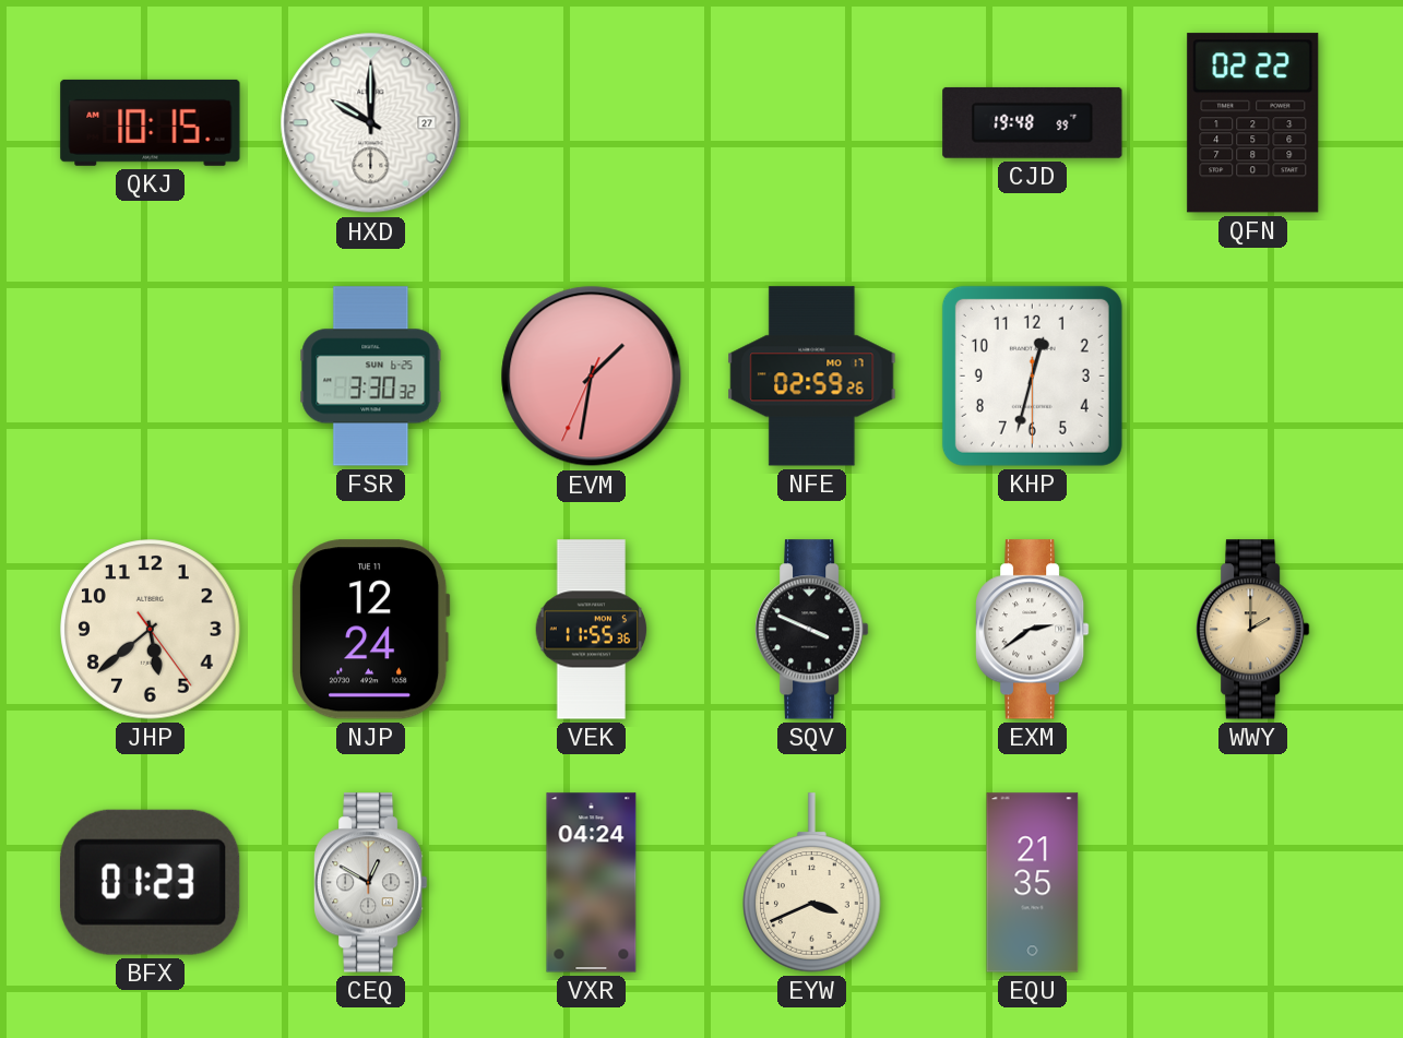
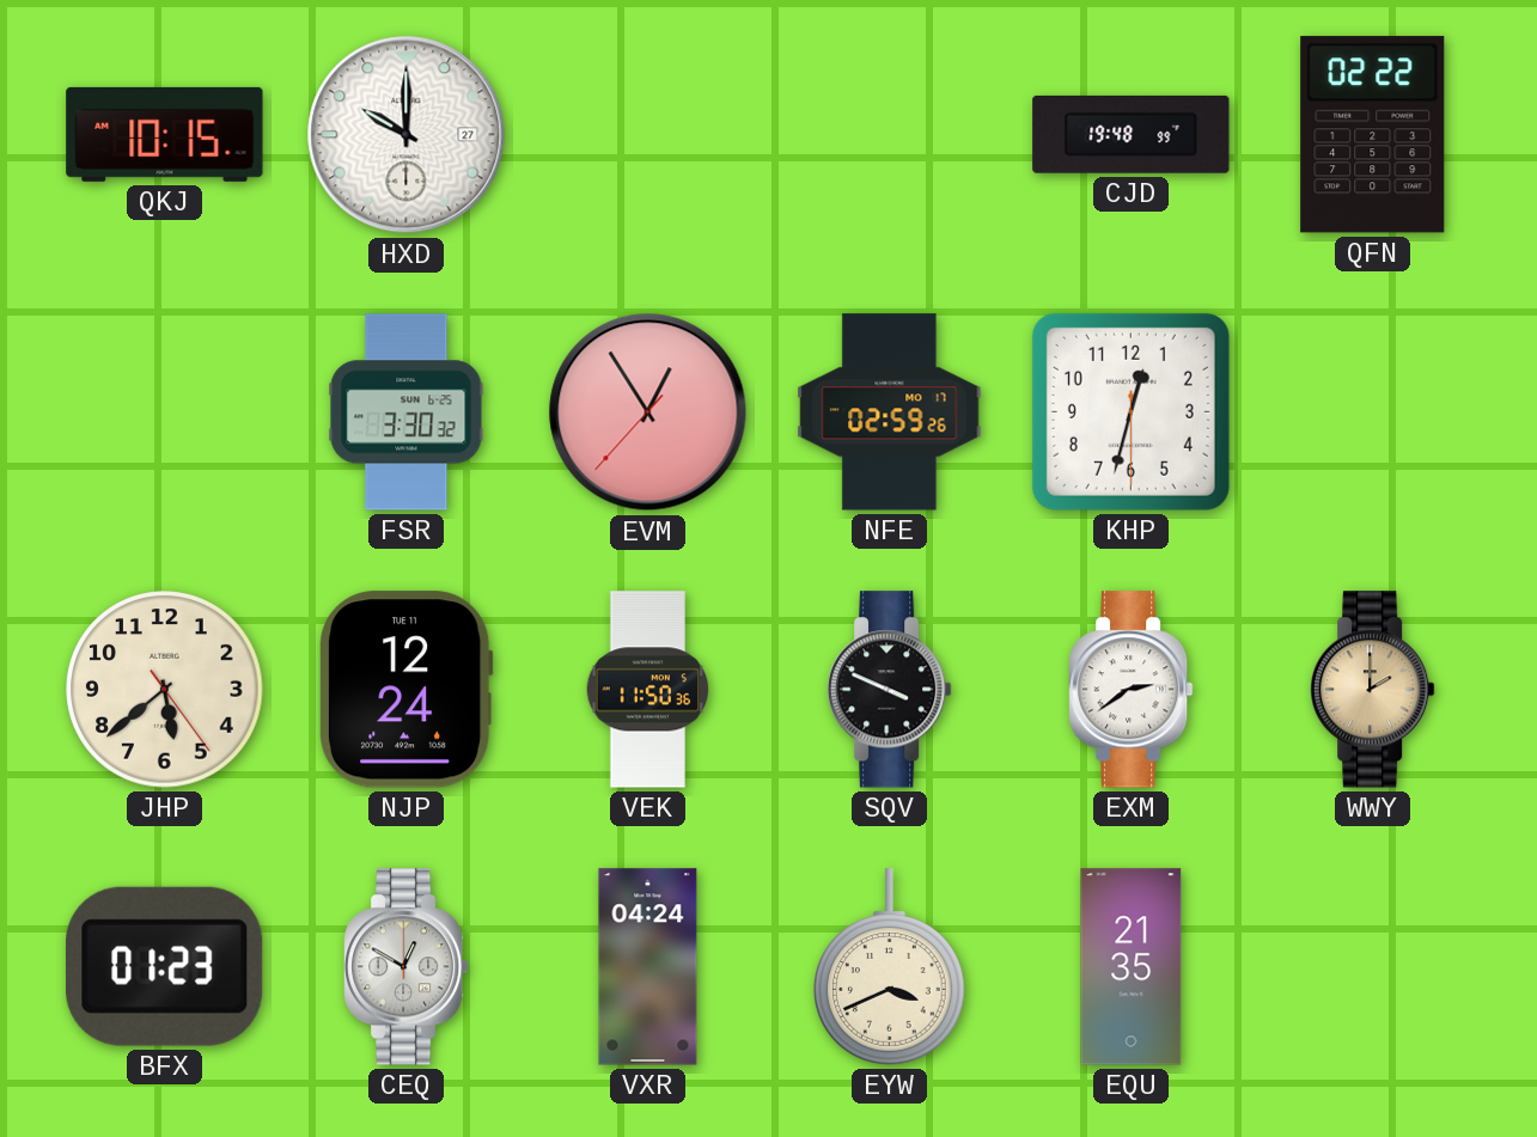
EVM: 1:31 -> 12:54
VEK: 11:55 -> 11:50
